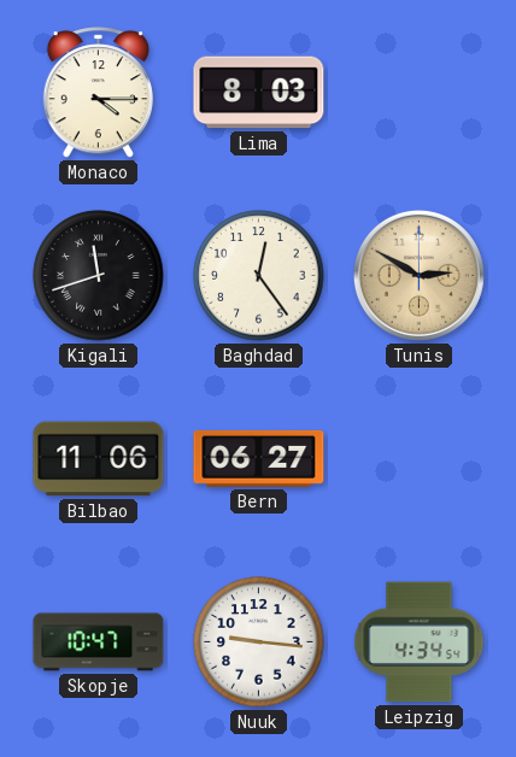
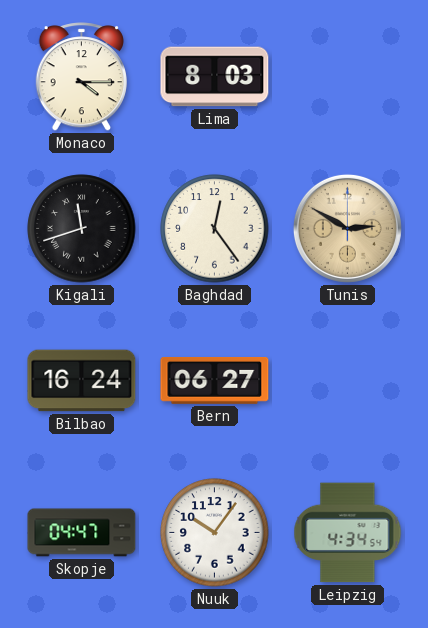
Bilbao: 11:06 -> 16:24
Skopje: 10:47 -> 04:47
Nuuk: 9:16 -> 10:06
